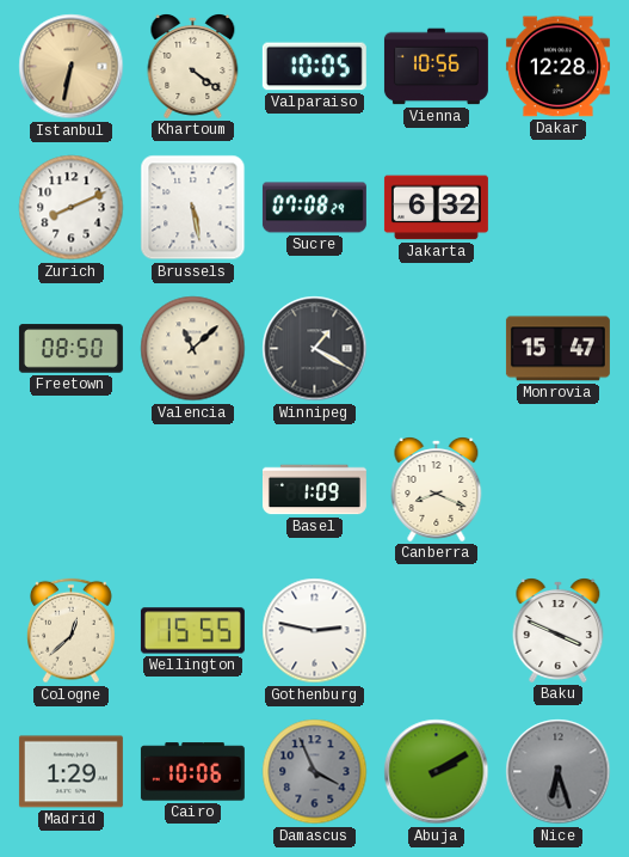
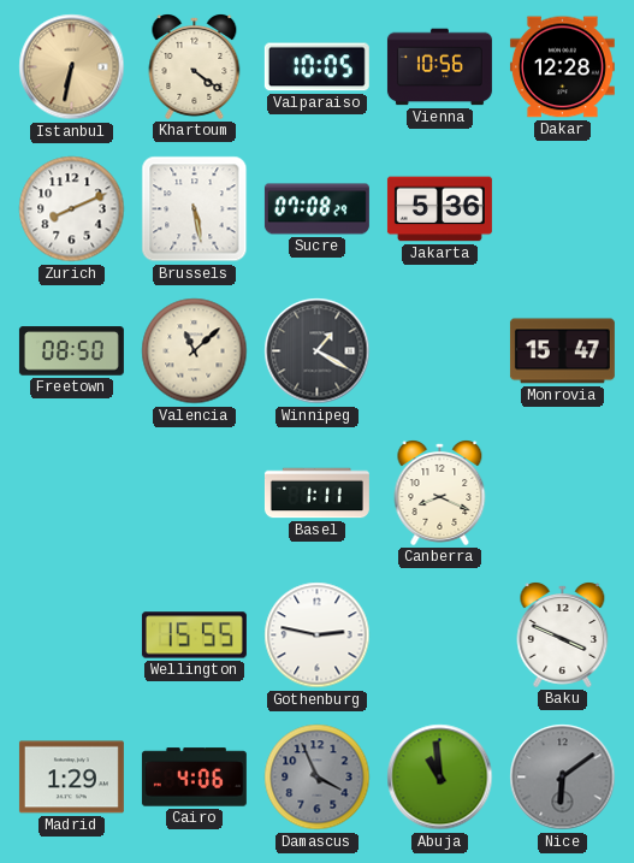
Jakarta: 6:32 -> 5:36
Basel: 1:09 -> 1:11
Cologne: 12:38 -> none
Cairo: 10:06 -> 4:06
Abuja: 2:10 -> 10:59
Nice: 6:27 -> 6:09
